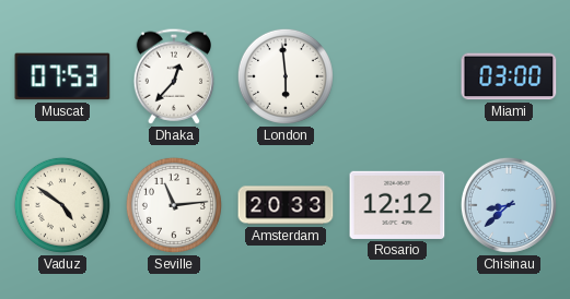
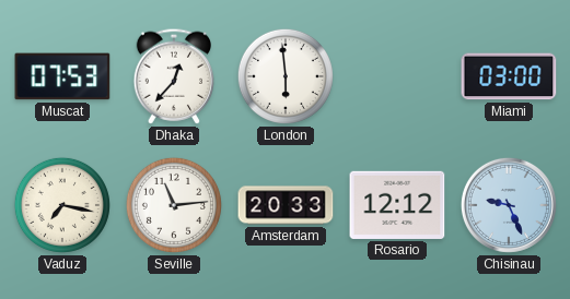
Vaduz: 4:51 -> 7:17
Chisinau: 8:38 -> 9:26
